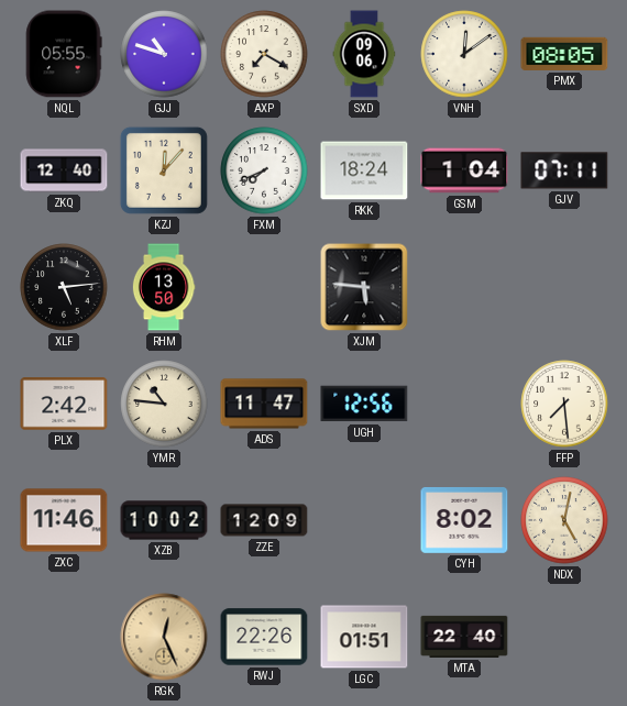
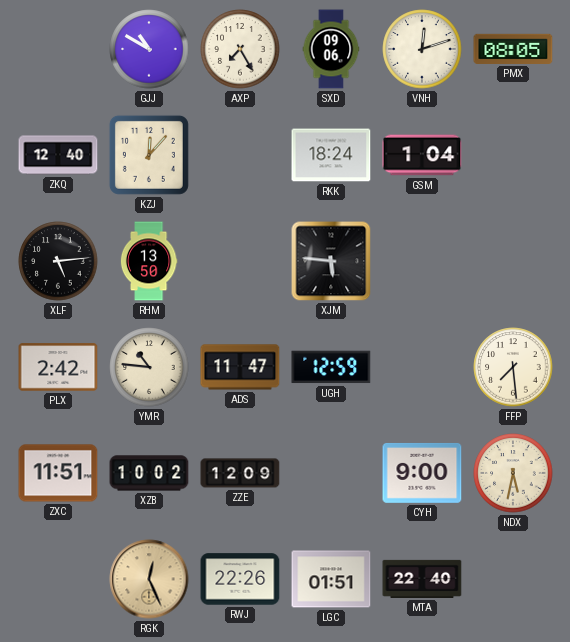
NQL: 05:55 -> none
GJJ: 10:48 -> 10:50
AXP: 7:20 -> 7:25
VNH: 12:09 -> 12:12
FXM: 7:41 -> none
GJV: 07:11 -> none
UGH: 12:56 -> 12:59
ZXC: 11:46 -> 11:51
CYH: 8:02 -> 9:00
NDX: 5:02 -> 5:32
